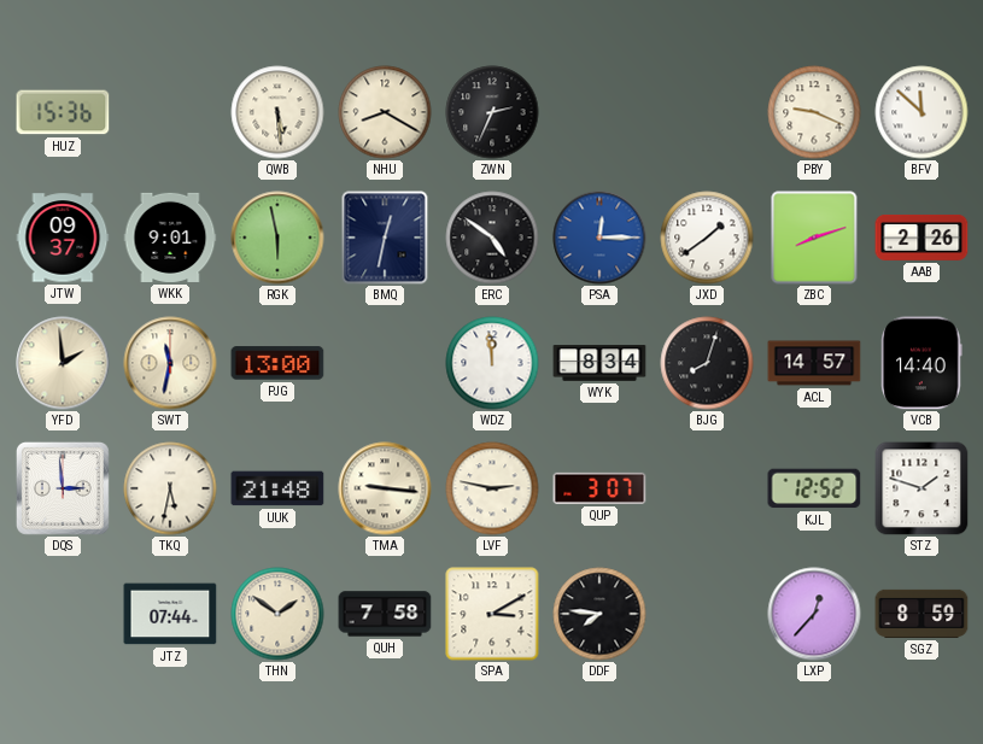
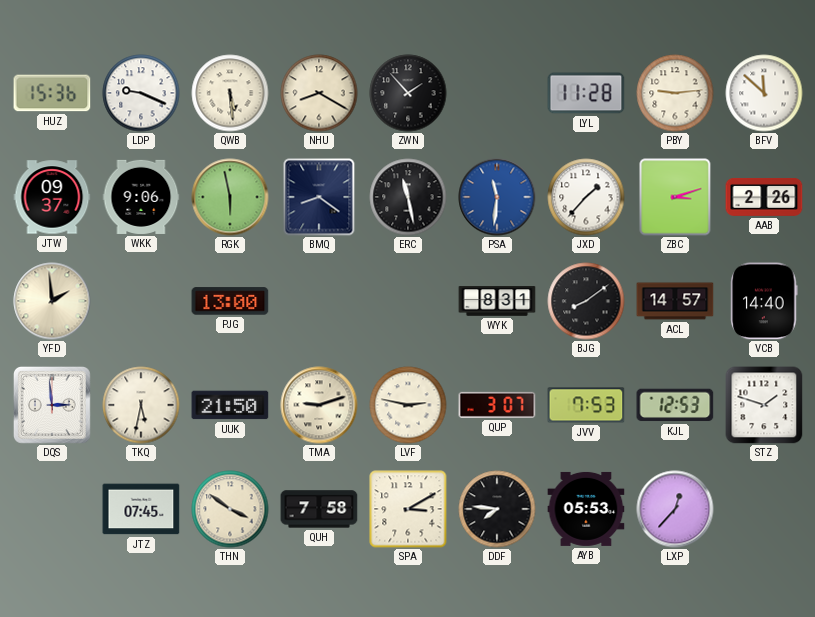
LDP: none -> 9:19
ZWN: 2:34 -> 1:53
LYL: none -> 11:28
PBY: 9:19 -> 9:14
WKK: 9:01 -> 9:06
BMQ: 12:32 -> 8:21
ERC: 4:51 -> 11:28
PSA: 12:15 -> 11:31
JXD: 1:39 -> 1:37
ZBC: 8:12 -> 3:12
SWT: 11:32 -> none
WDZ: 11:59 -> none
WYK: 8:34 -> 8:31
BJG: 8:03 -> 8:09
UUK: 21:48 -> 21:50
TMA: 9:16 -> 9:12
JVV: none -> 7:53
KJL: 12:52 -> 12:53
JTZ: 07:44 -> 07:45
THN: 1:51 -> 3:51
AYB: none -> 05:53
SGZ: 8:59 -> none
